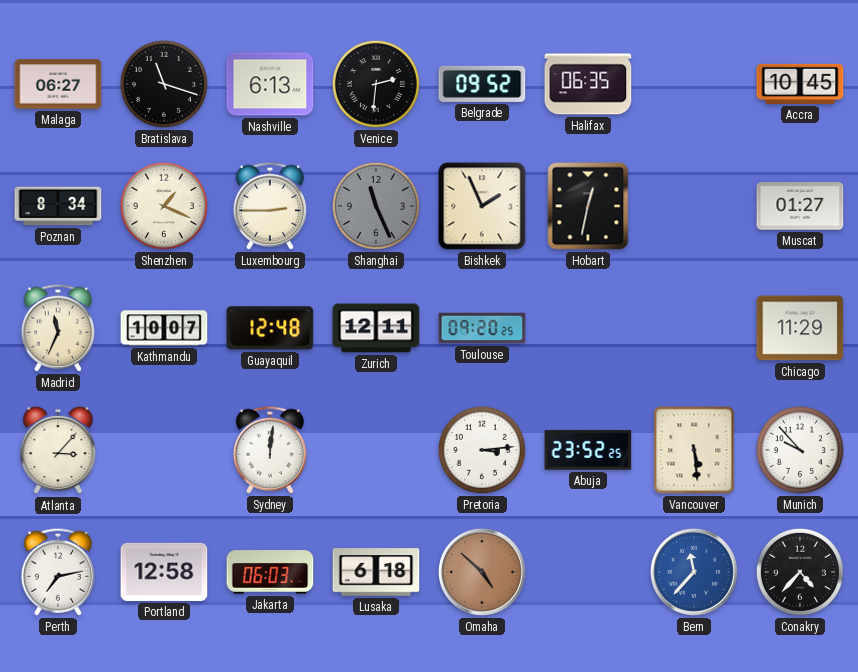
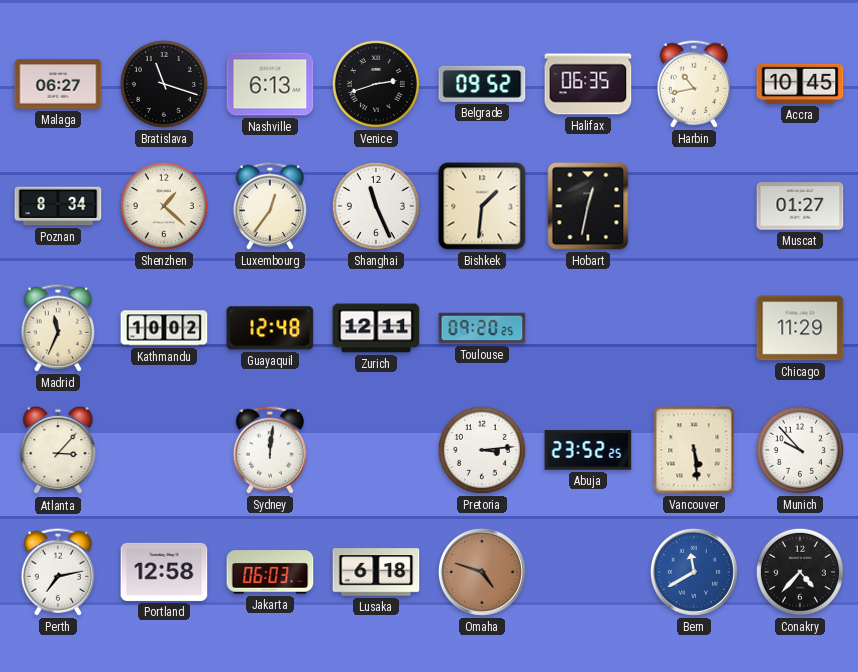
Venice: 2:31 -> 2:42
Harbin: none -> 10:43
Shenzhen: 1:19 -> 1:22
Luxembourg: 2:45 -> 12:36
Shanghai dial: grey -> white
Bishkek: 1:56 -> 1:31
Kathmandu: 10:07 -> 10:02
Omaha: 4:52 -> 4:48
Bern: 11:37 -> 11:40
